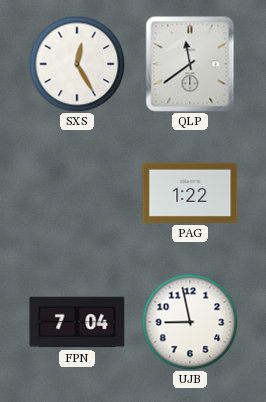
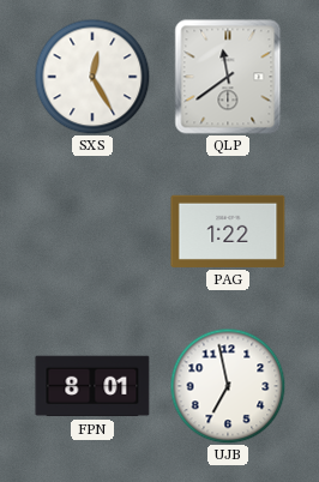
FPN: 7:04 -> 8:01
UJB: 8:58 -> 6:58
